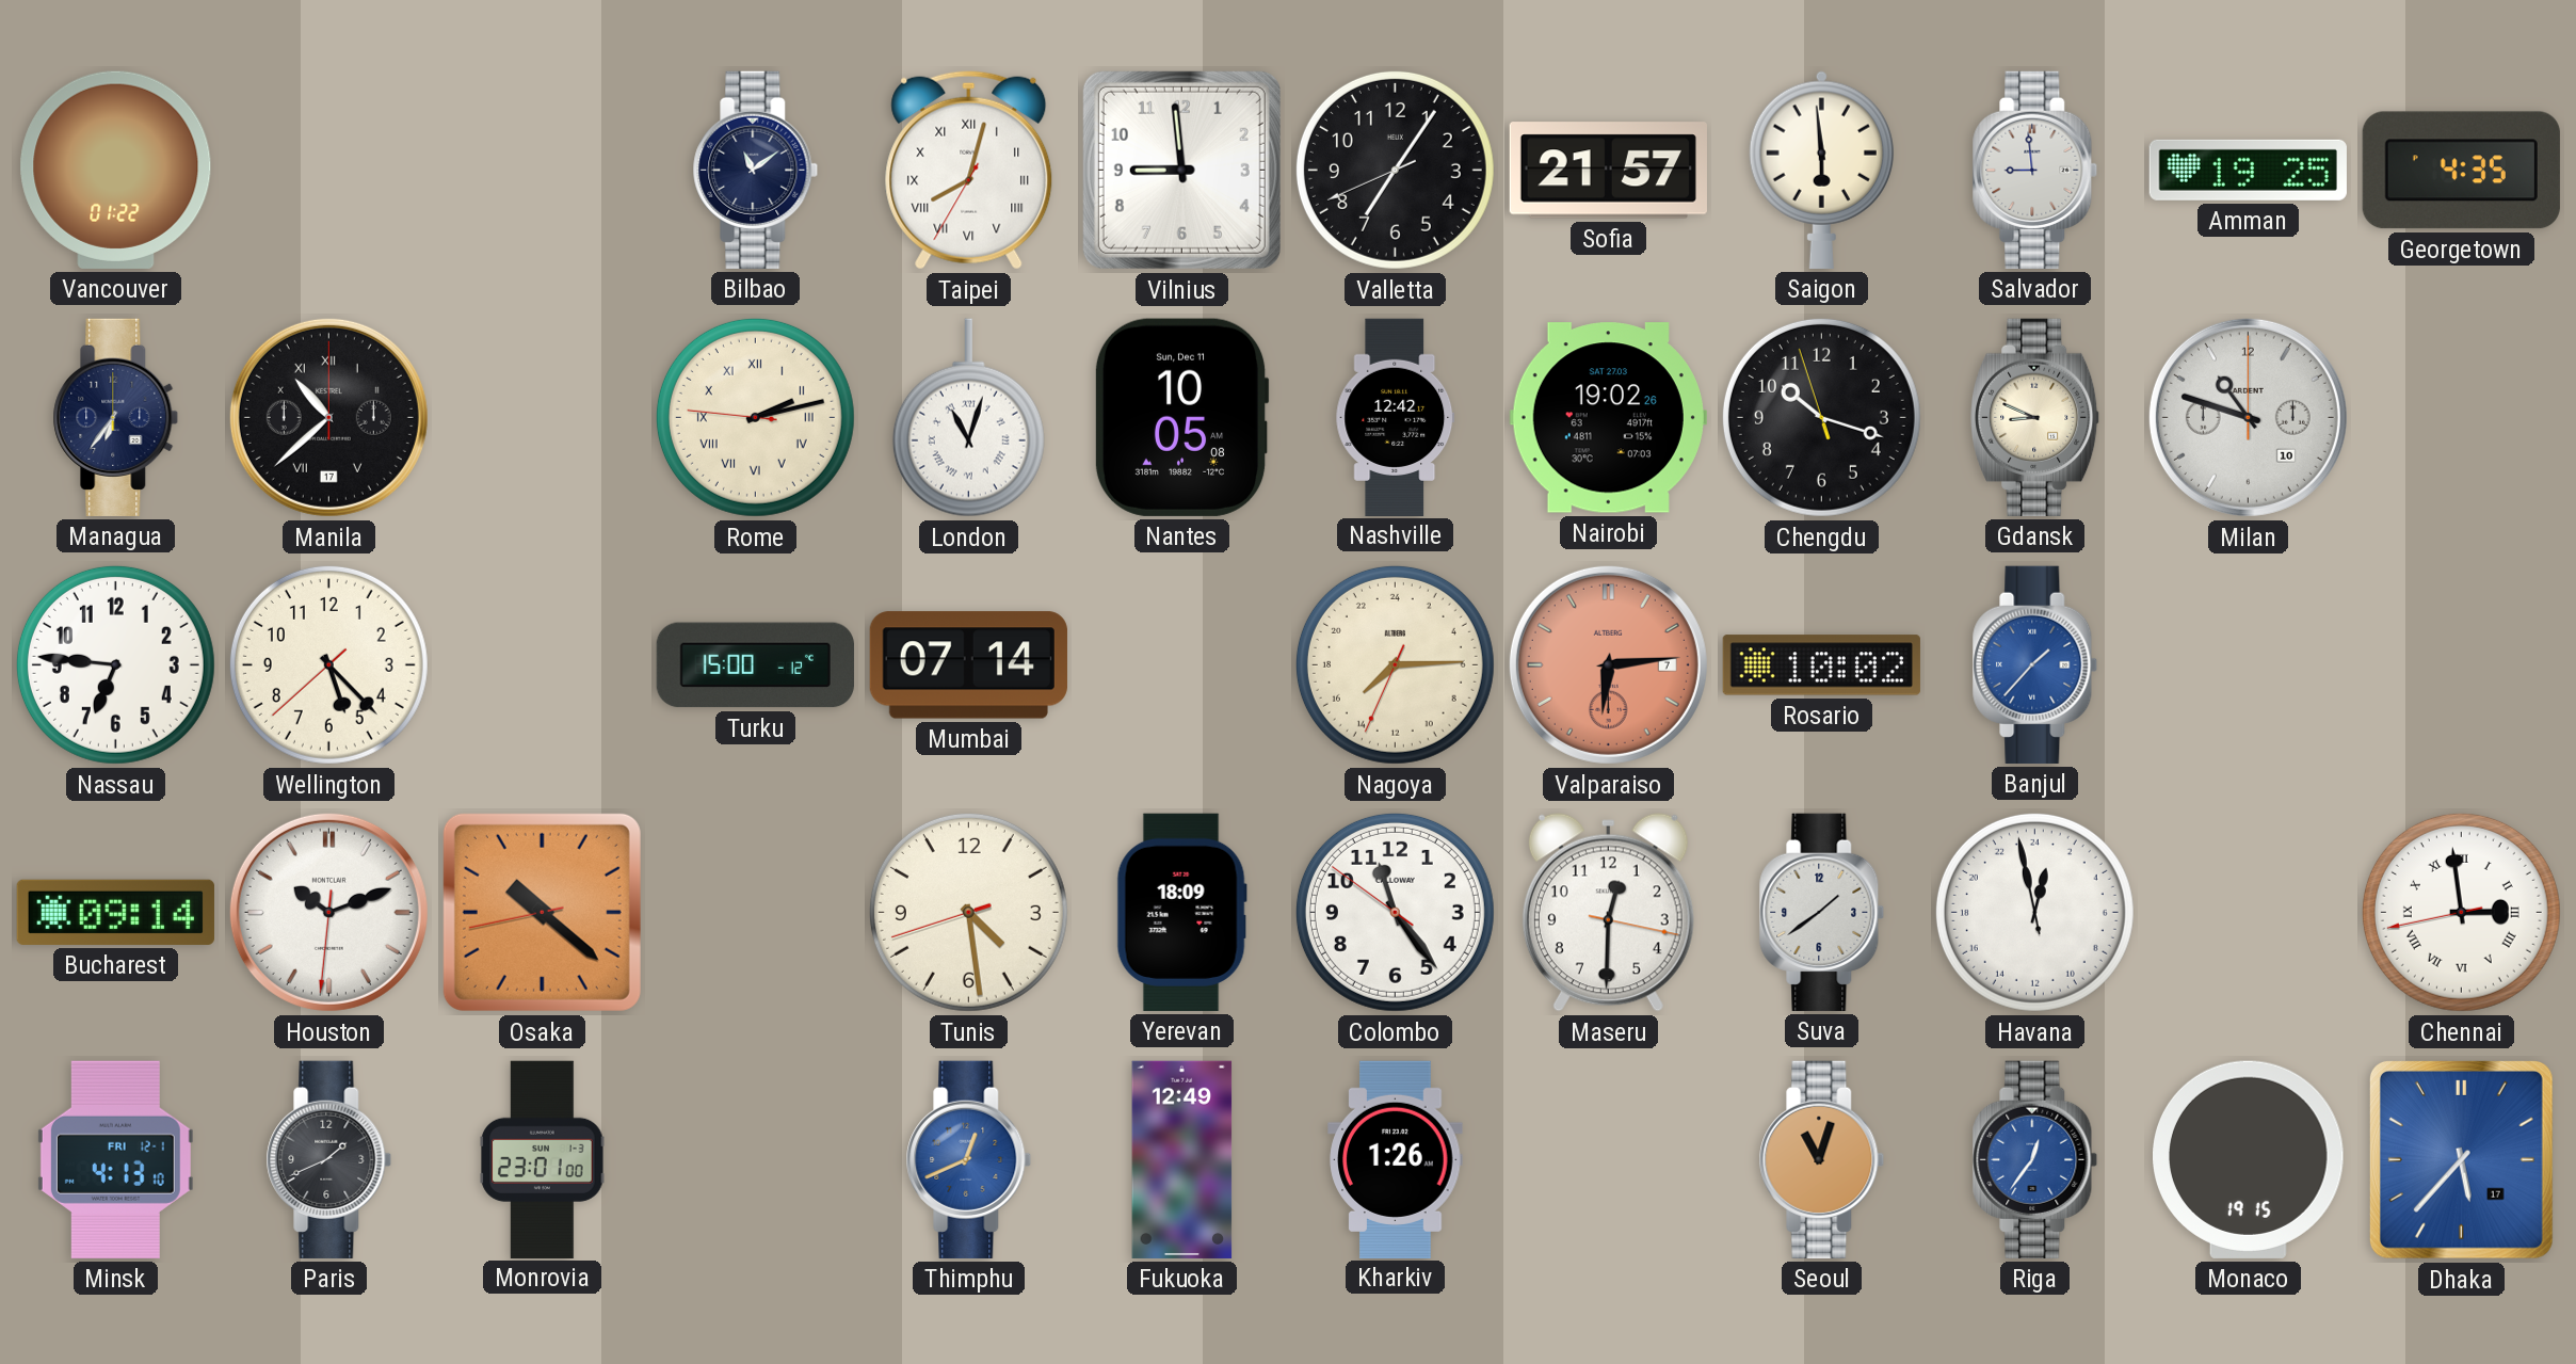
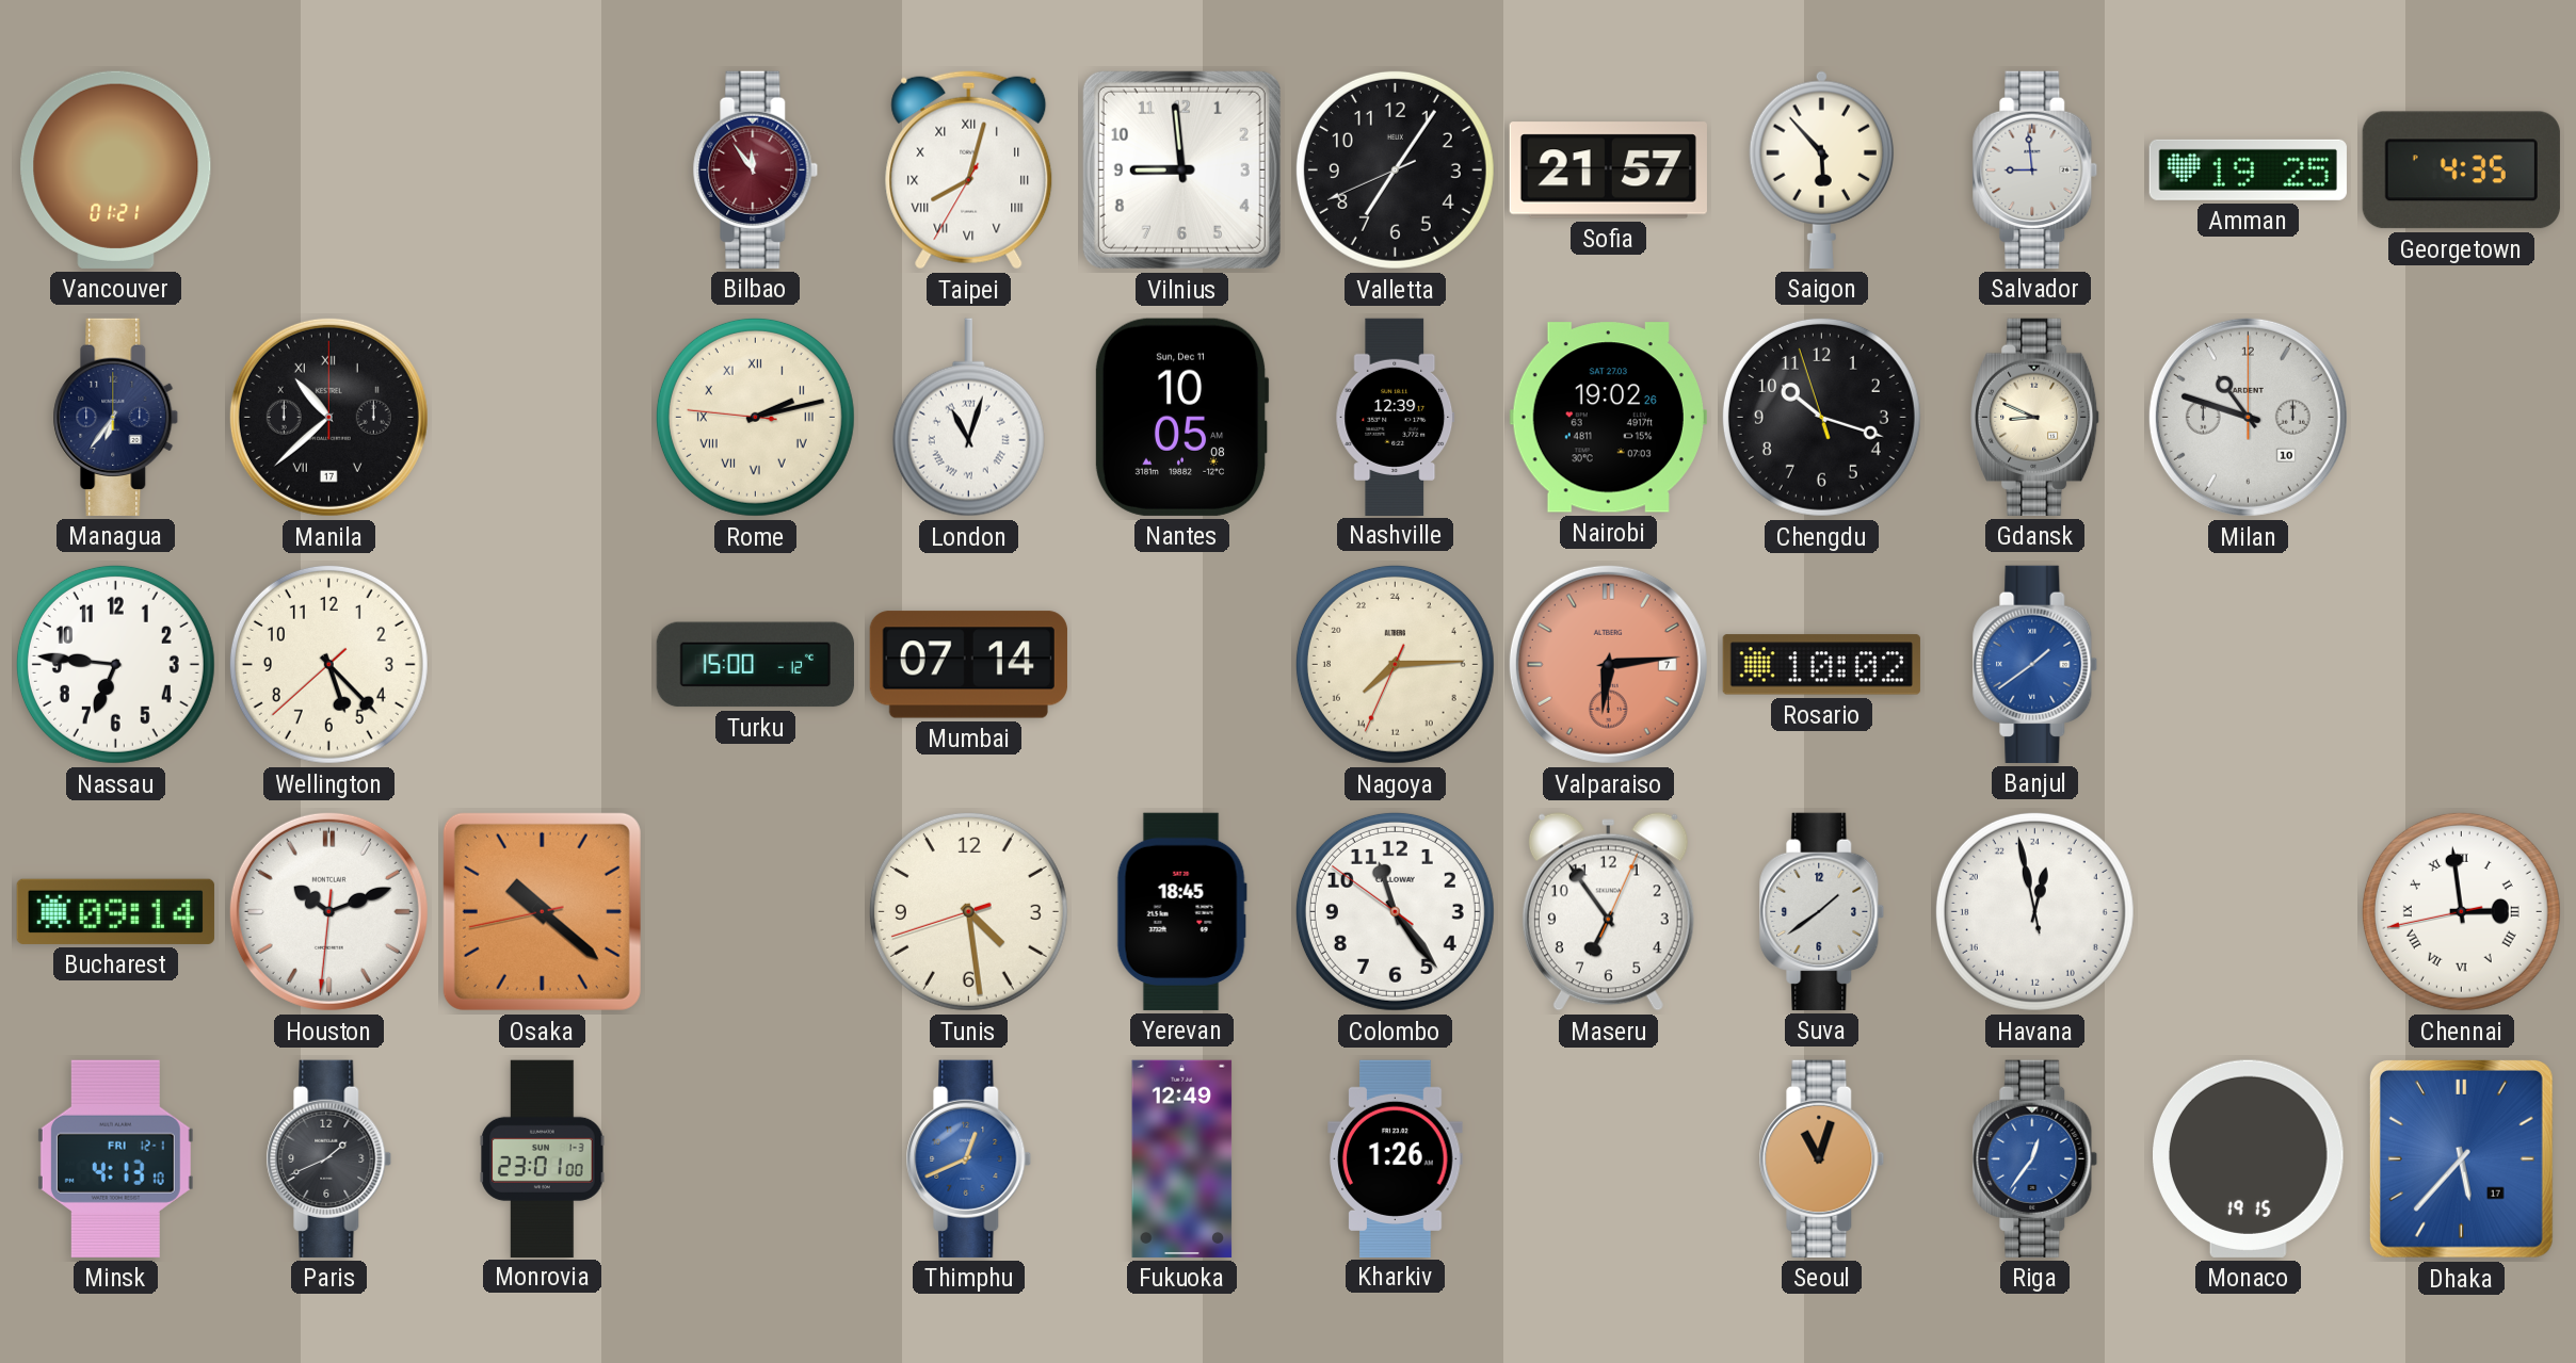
Vancouver: 01:22 -> 01:21
Bilbao: 11:09 -> 11:54
Bilbao dial: navy -> burgundy
Saigon: 5:59 -> 5:53
Nashville: 12:42 -> 12:39
Banjul: 1:37 -> 1:39
Yerevan: 18:09 -> 18:45
Maseru: 12:30 -> 6:54
